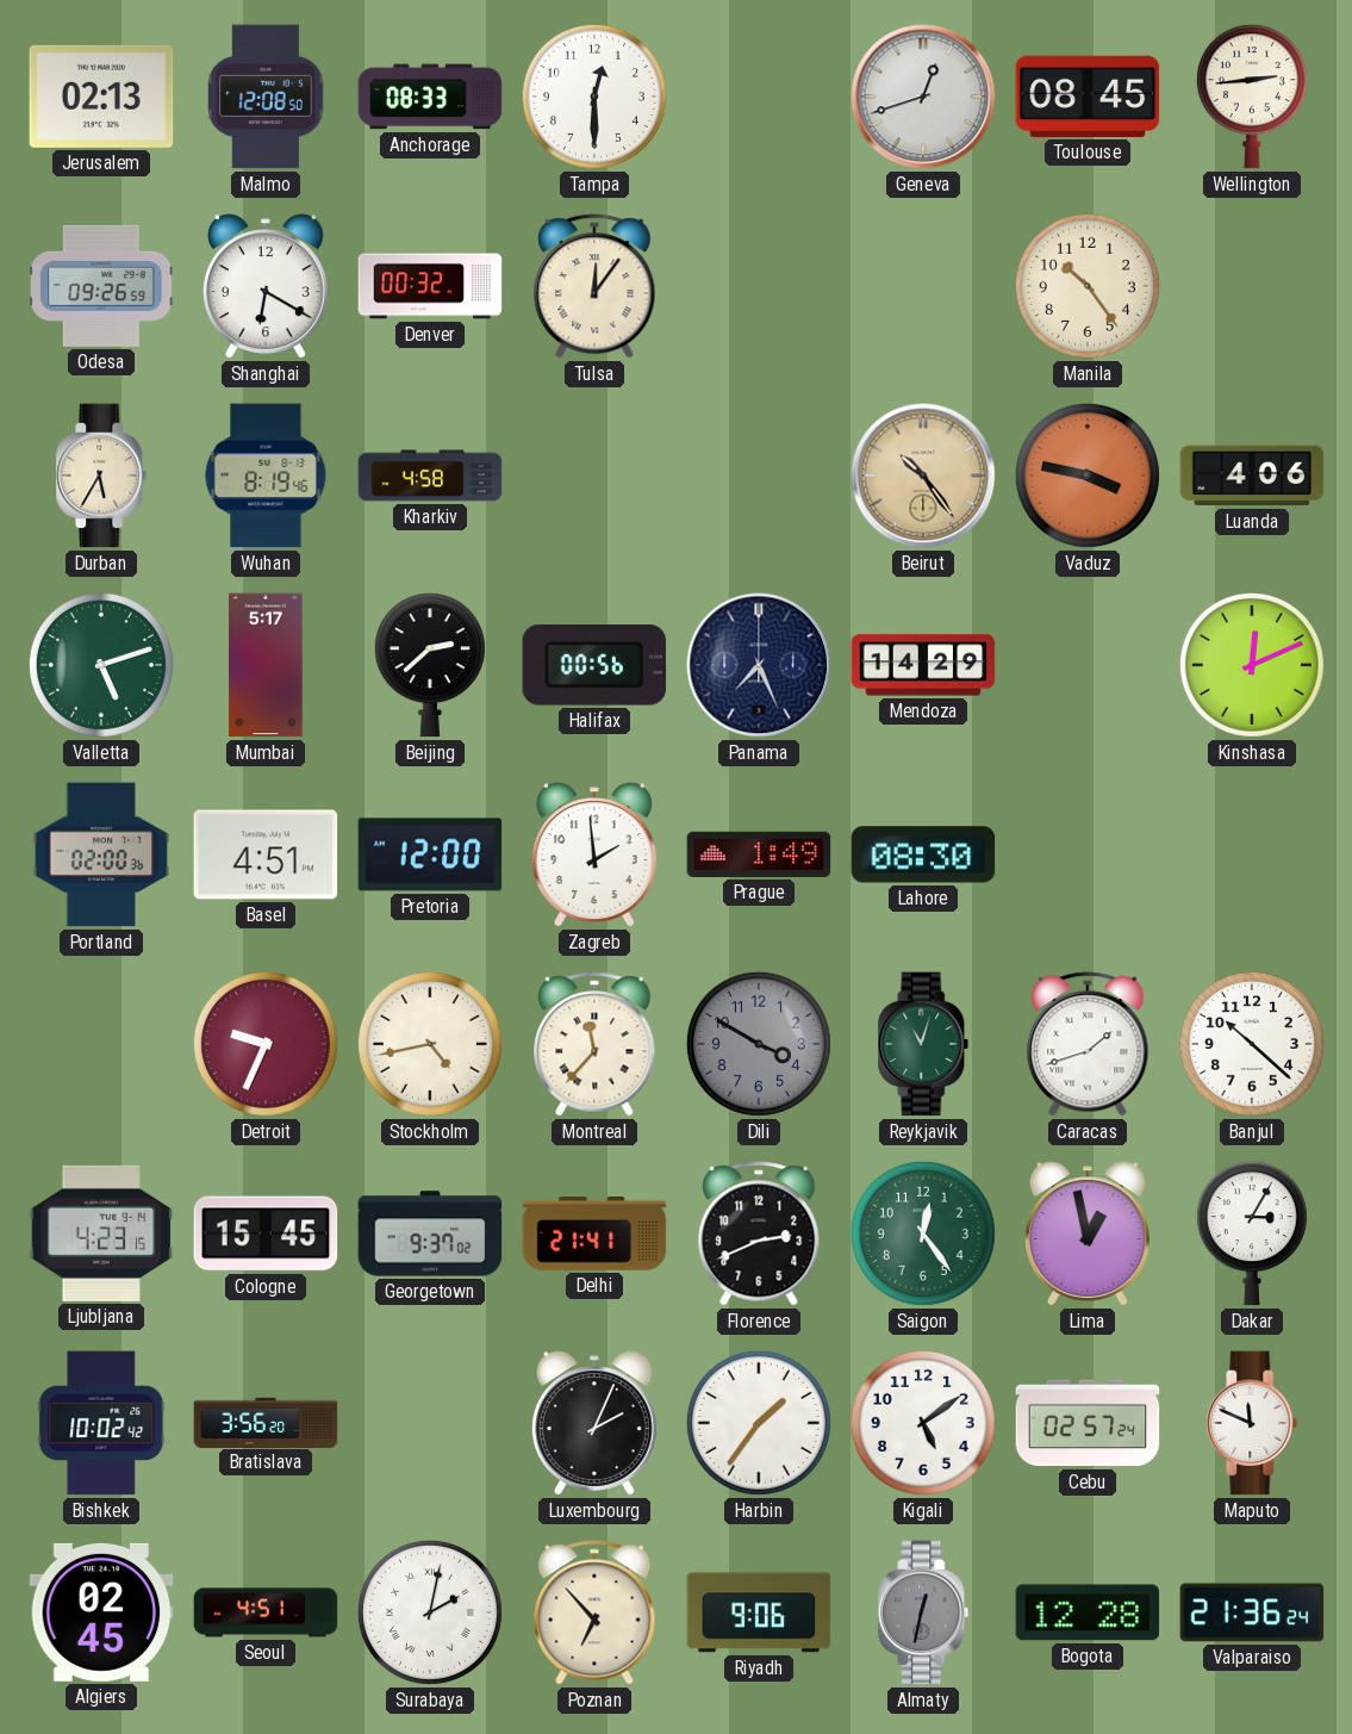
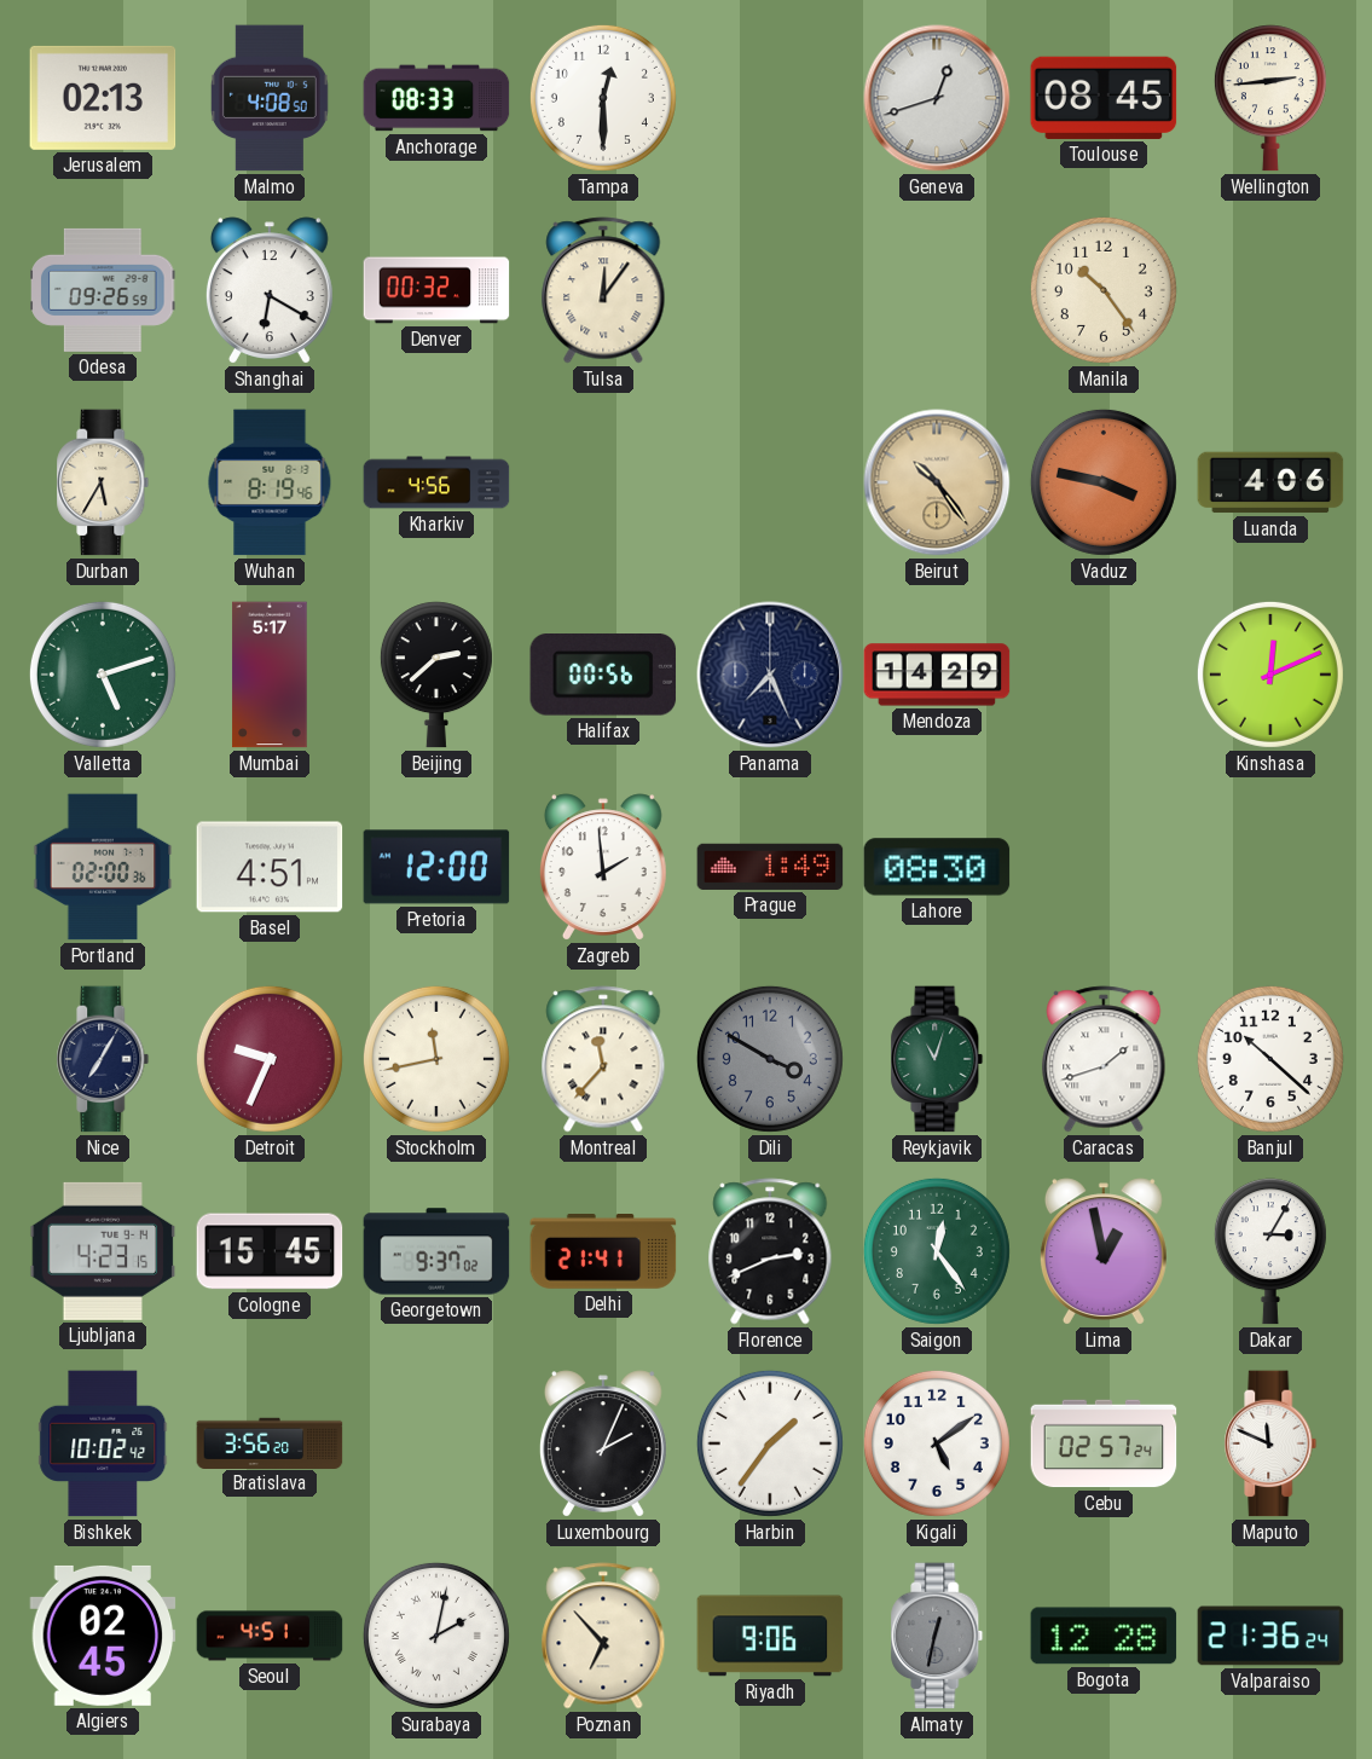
Malmo: 12:08 -> 4:08
Kharkiv: 4:58 -> 4:56
Nice: none -> 7:05
Stockholm: 4:43 -> 11:43
